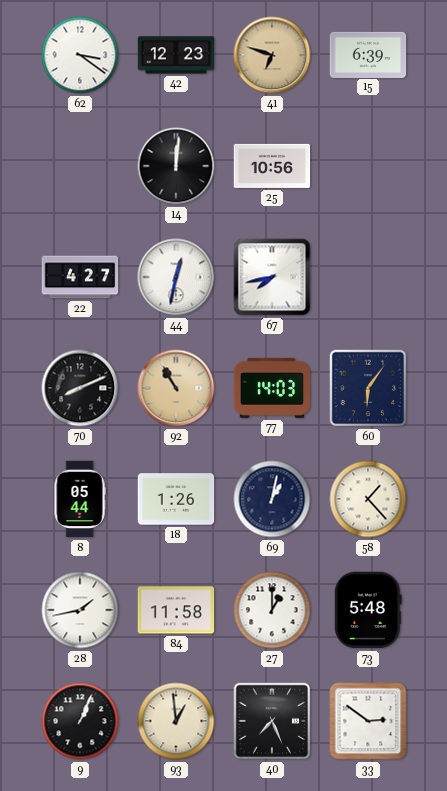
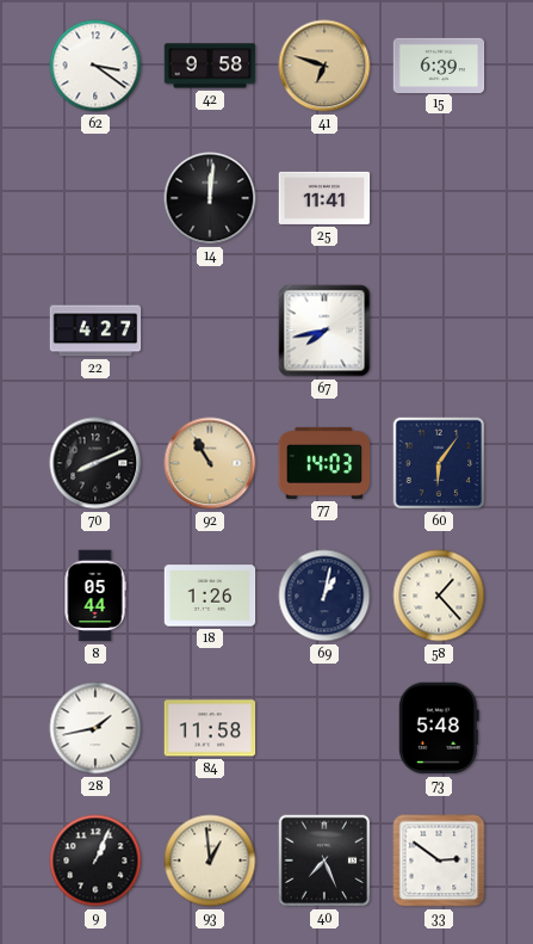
42: 12:23 -> 9:58
25: 10:56 -> 11:41
44: 12:32 -> none
27: 1:00 -> none
